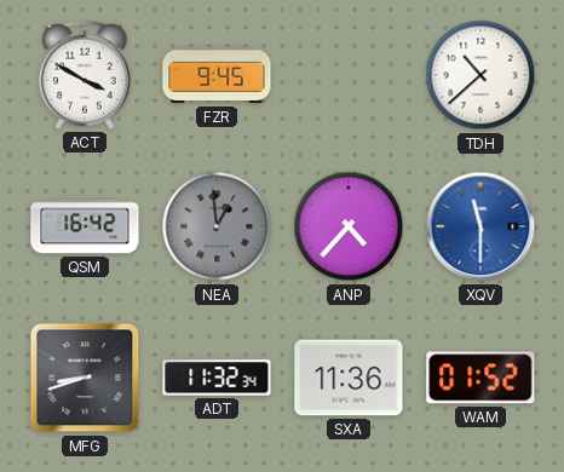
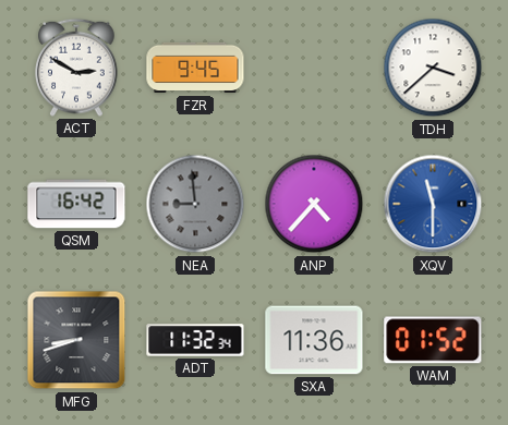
ACT: 3:50 -> 2:50
TDH: 10:38 -> 3:38
NEA: 12:59 -> 8:59
